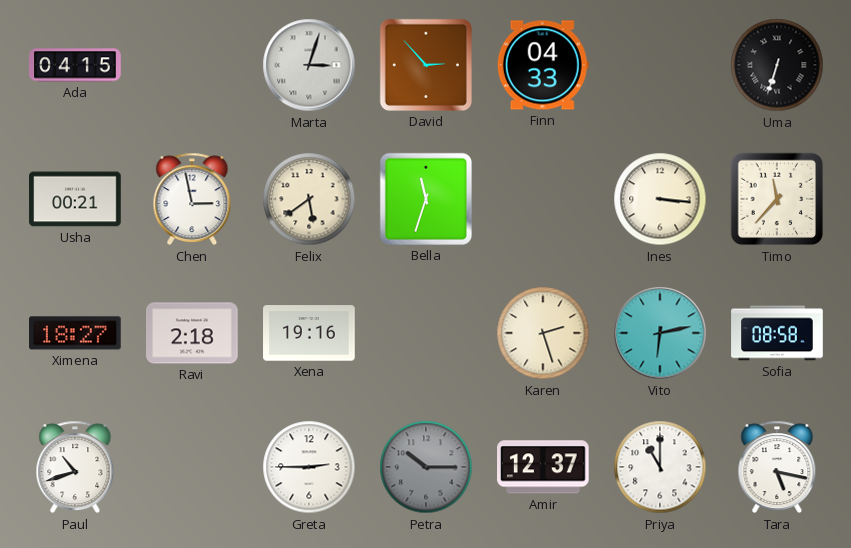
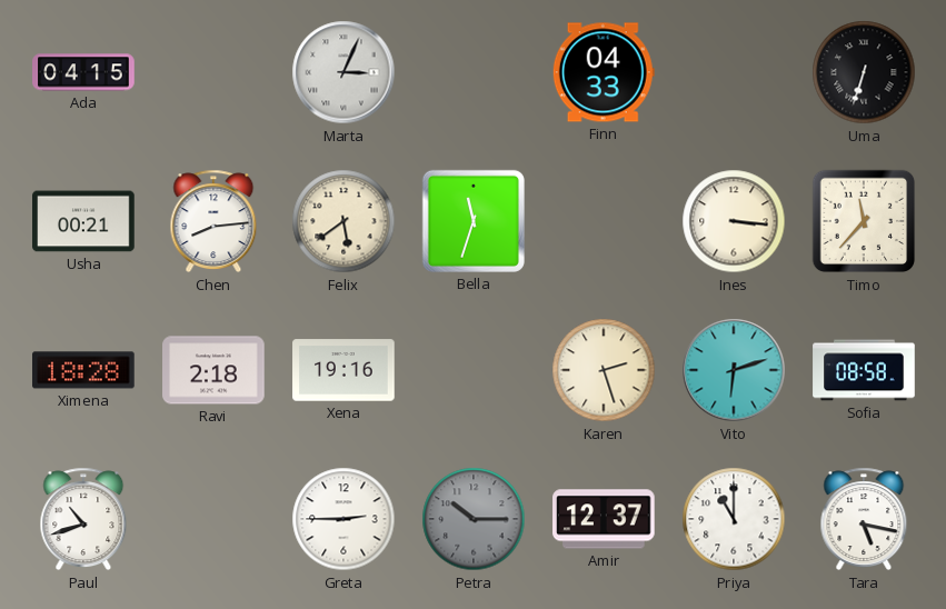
Marta: 3:03 -> 3:04
David: 2:53 -> none
Chen: 2:58 -> 8:14
Ximena: 18:27 -> 18:28
Vito: 6:13 -> 6:12
